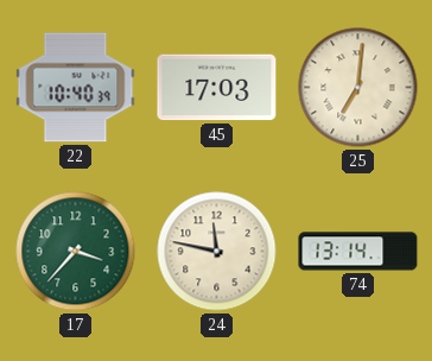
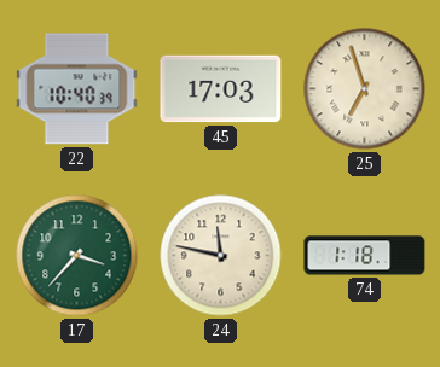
25: 7:01 -> 6:57
74: 13:14 -> 1:18
